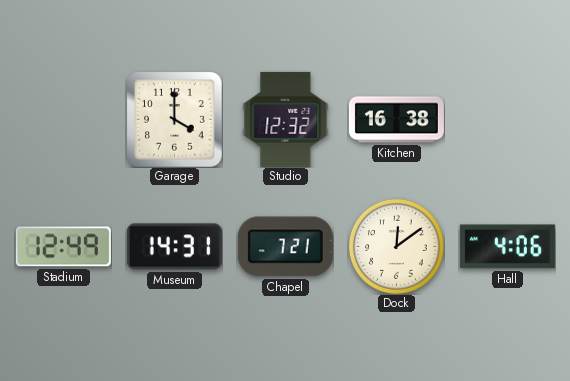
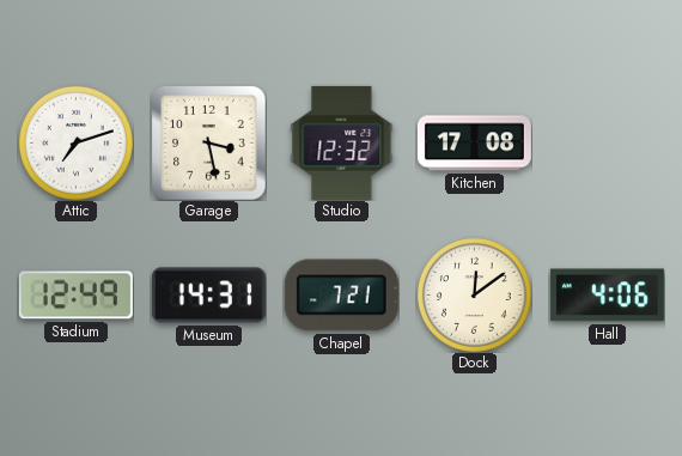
Attic: none -> 7:12
Garage: 4:00 -> 3:28
Kitchen: 16:38 -> 17:08
